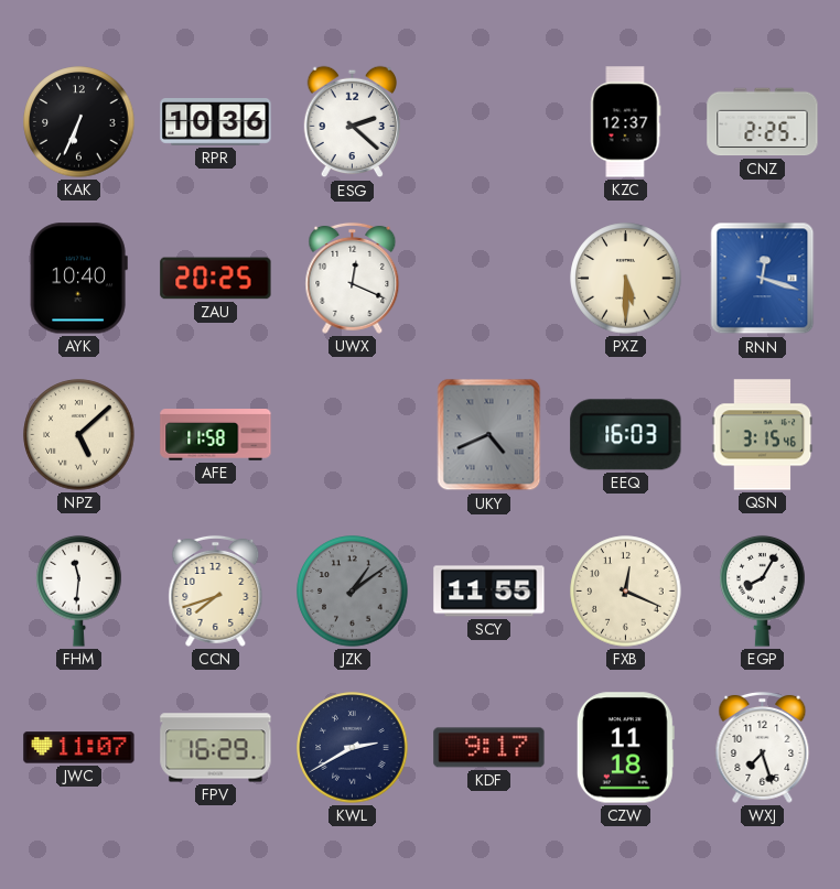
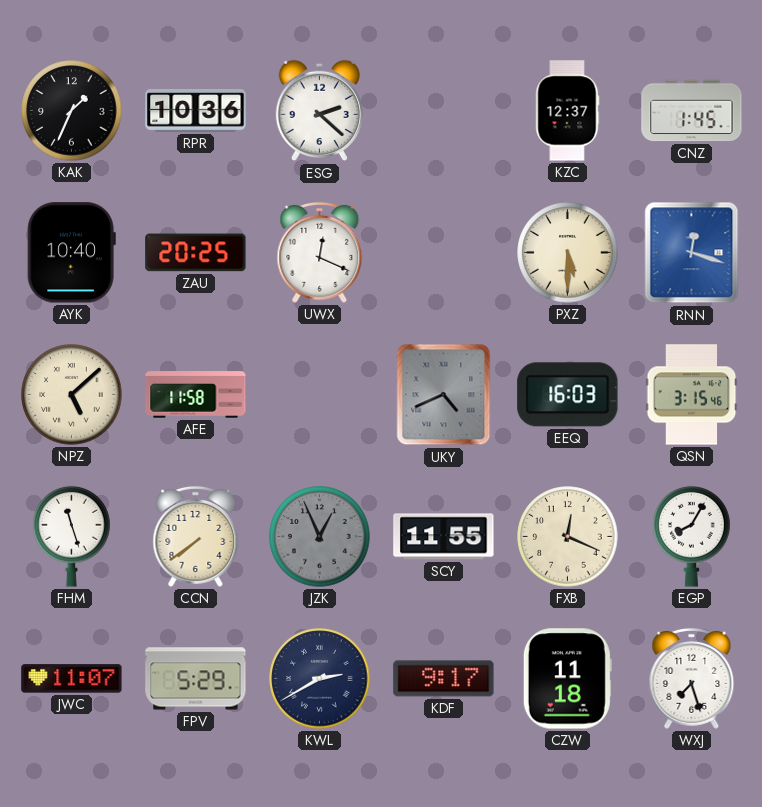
KAK: 6:34 -> 1:34
CNZ: 2:25 -> 1:45
FHM: 11:31 -> 11:27
CCN: 7:42 -> 7:39
JZK: 1:09 -> 12:56
FPV: 16:29 -> 5:29
